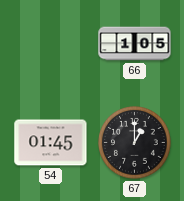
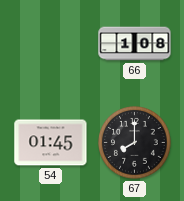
66: 1:05 -> 1:08
67: 1:00 -> 8:00
